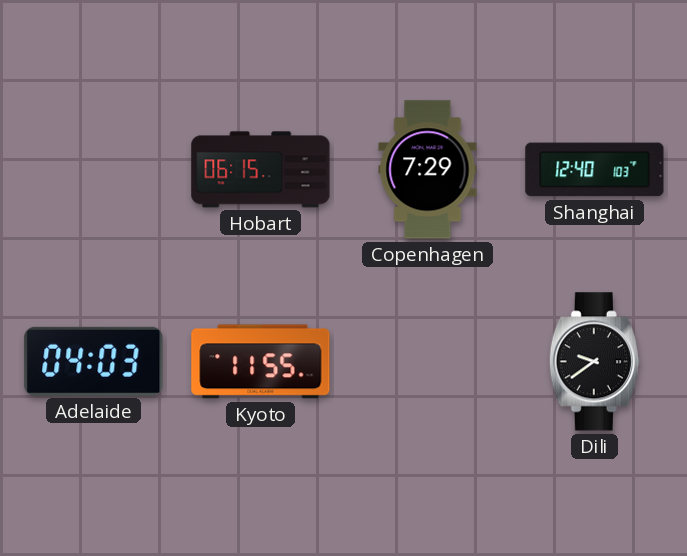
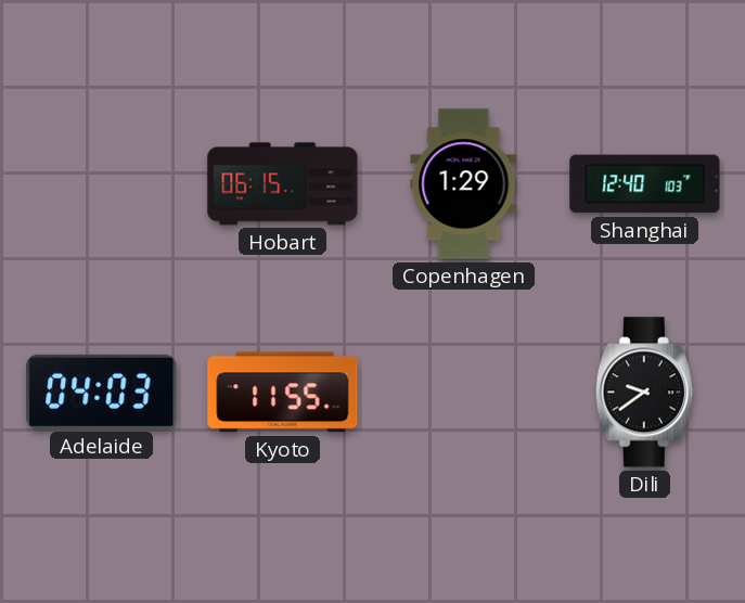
Copenhagen: 7:29 -> 1:29
